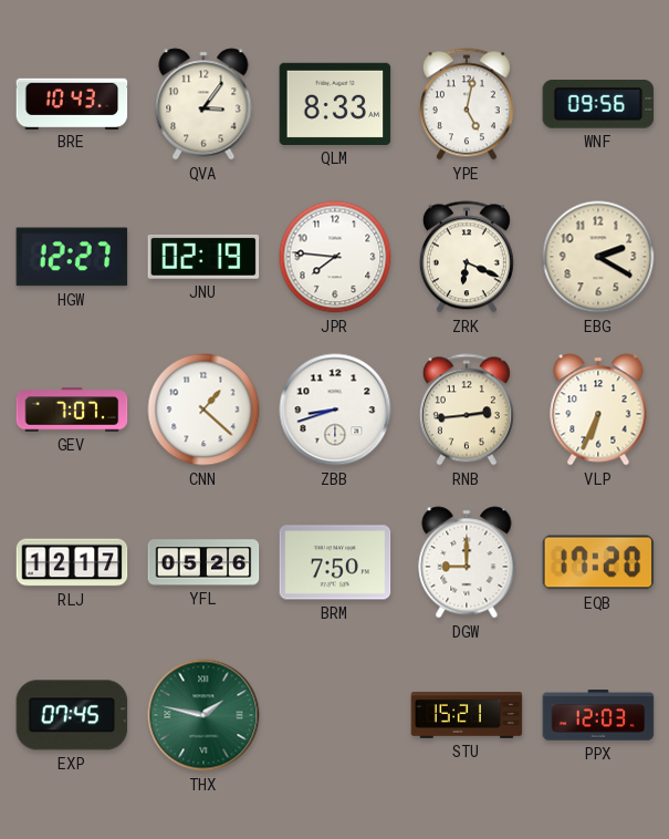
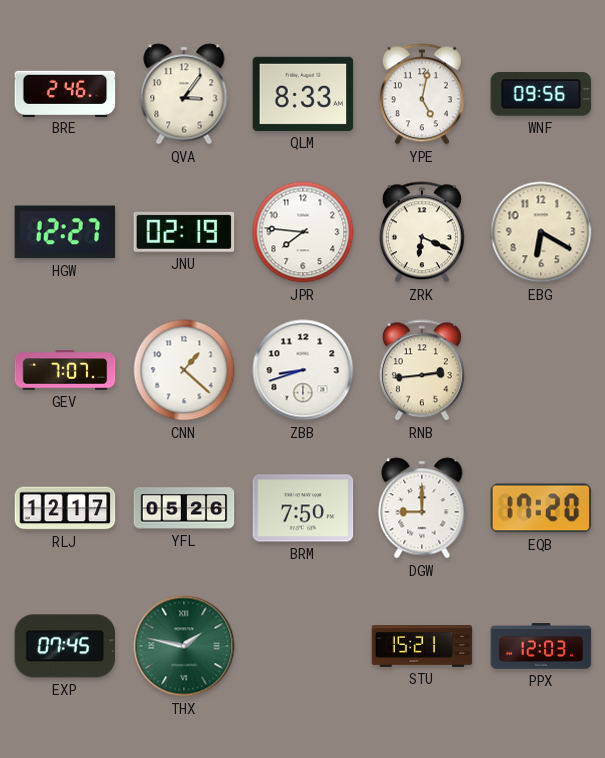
BRE: 10:43 -> 2:46
EBG: 2:20 -> 6:20
VLP: 6:34 -> none
